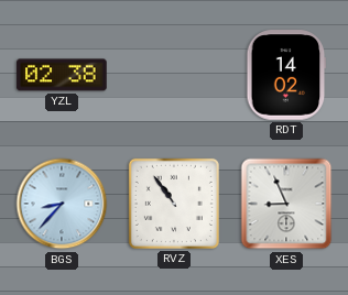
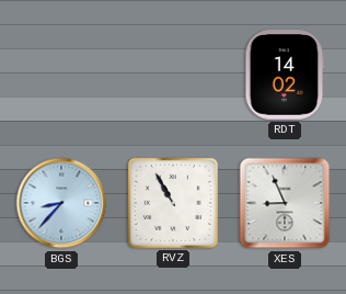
YZL: 02:38 -> none
RVZ: 10:54 -> 10:55
